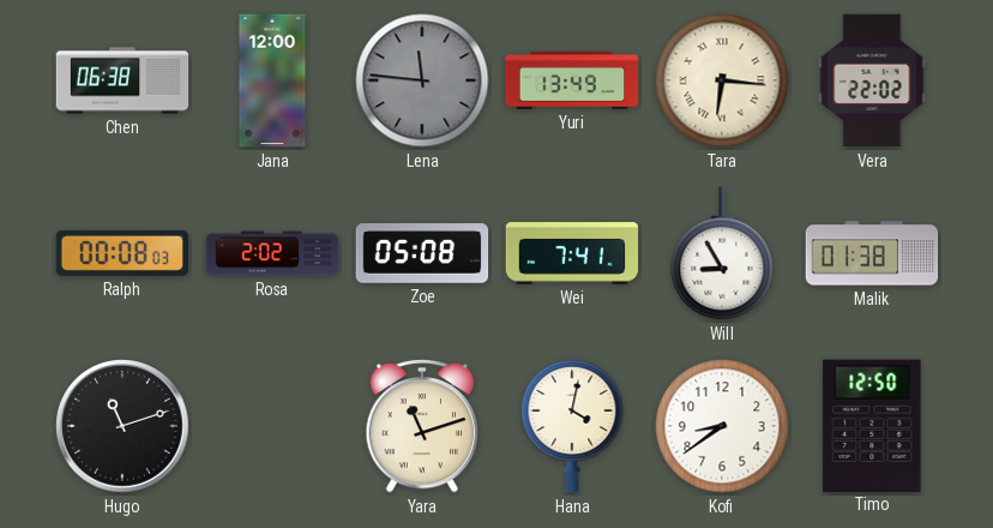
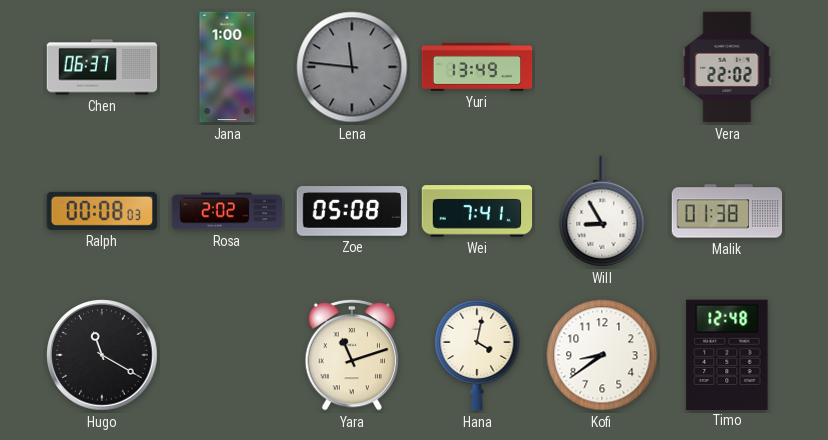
Chen: 06:38 -> 06:37
Jana: 12:00 -> 1:00
Tara: 6:16 -> none
Hugo: 11:12 -> 11:20
Timo: 12:50 -> 12:48
